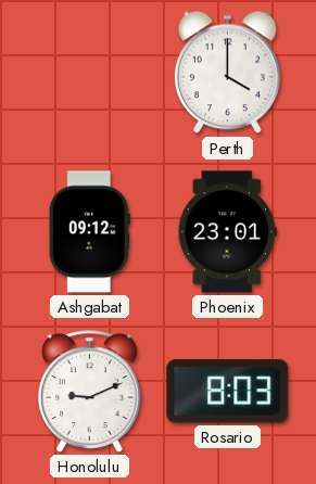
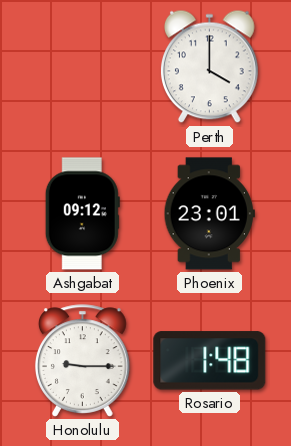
Honolulu: 9:11 -> 9:15
Rosario: 8:03 -> 1:48
